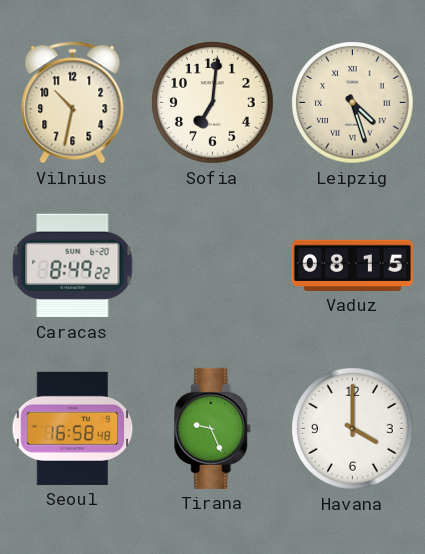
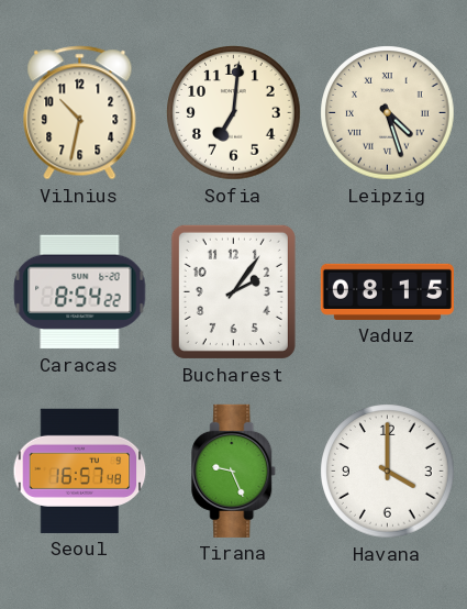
Caracas: 8:49 -> 8:54
Bucharest: none -> 2:06
Seoul: 16:58 -> 16:57
